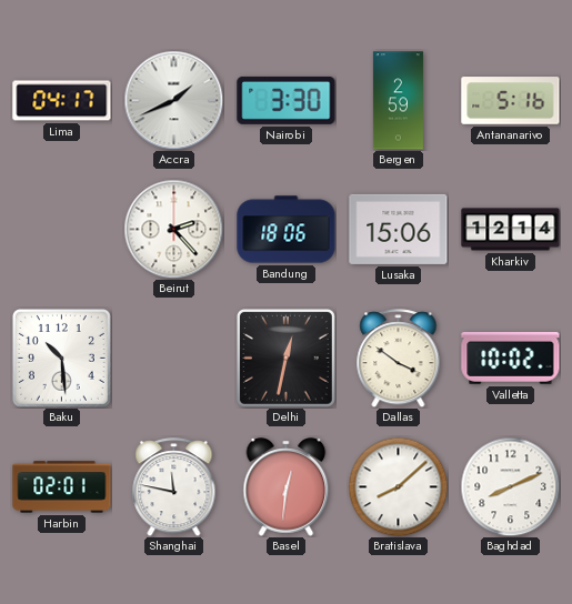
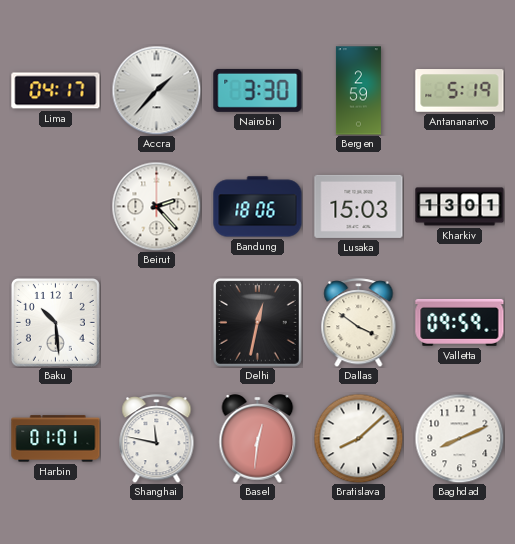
Accra: 1:41 -> 1:37
Antananarivo: 5:16 -> 5:19
Lusaka: 15:06 -> 15:03
Kharkiv: 12:14 -> 13:01
Valletta: 10:02 -> 09:59
Harbin: 02:01 -> 01:01
